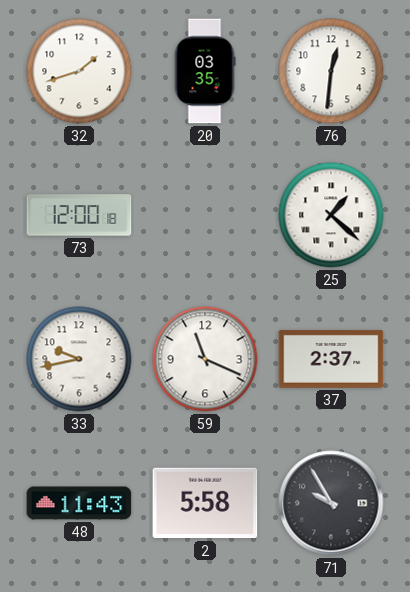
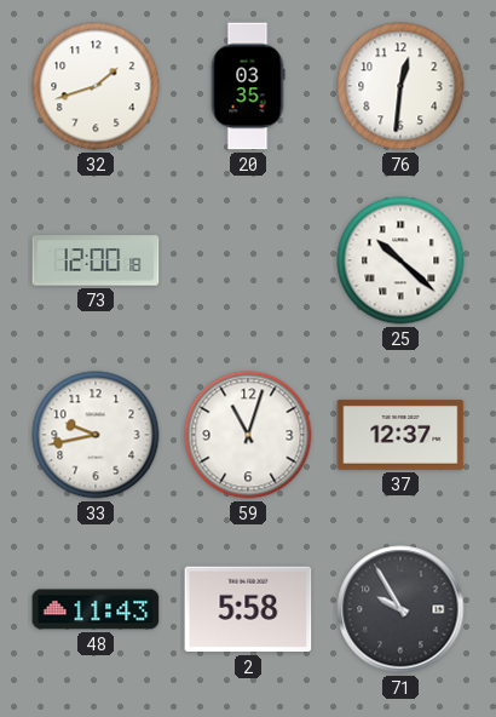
25: 1:22 -> 10:22
59: 11:19 -> 11:03
37: 2:37 -> 12:37
